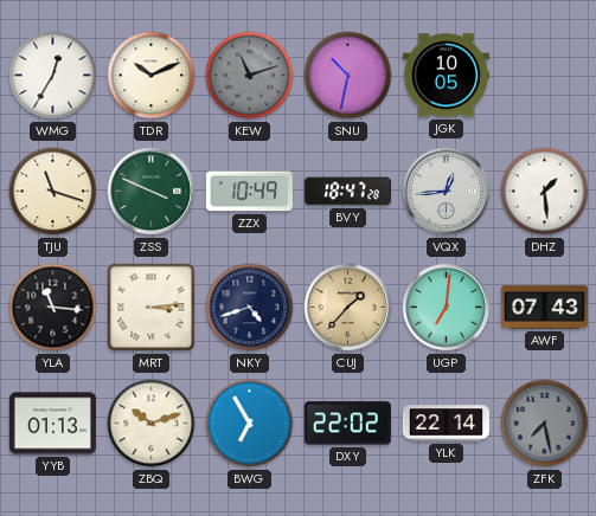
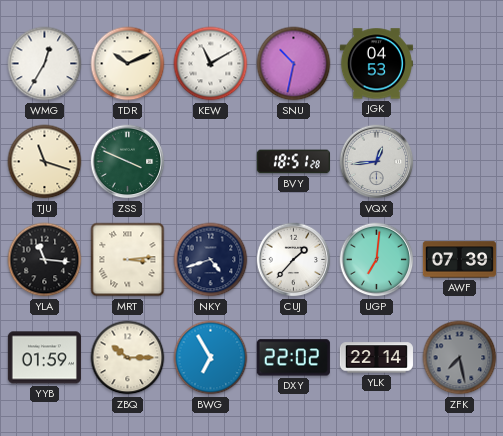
KEW: 11:12 -> 11:10
KEW dial: grey -> white
JGK: 10:05 -> 04:53
ZZX: 10:49 -> none
BVY: 18:47 -> 18:51
DHZ: 1:29 -> none
CUJ dial: champagne -> white
AWF: 07:43 -> 07:39
YYB: 01:13 -> 01:59
ZBQ: 10:12 -> 10:15
